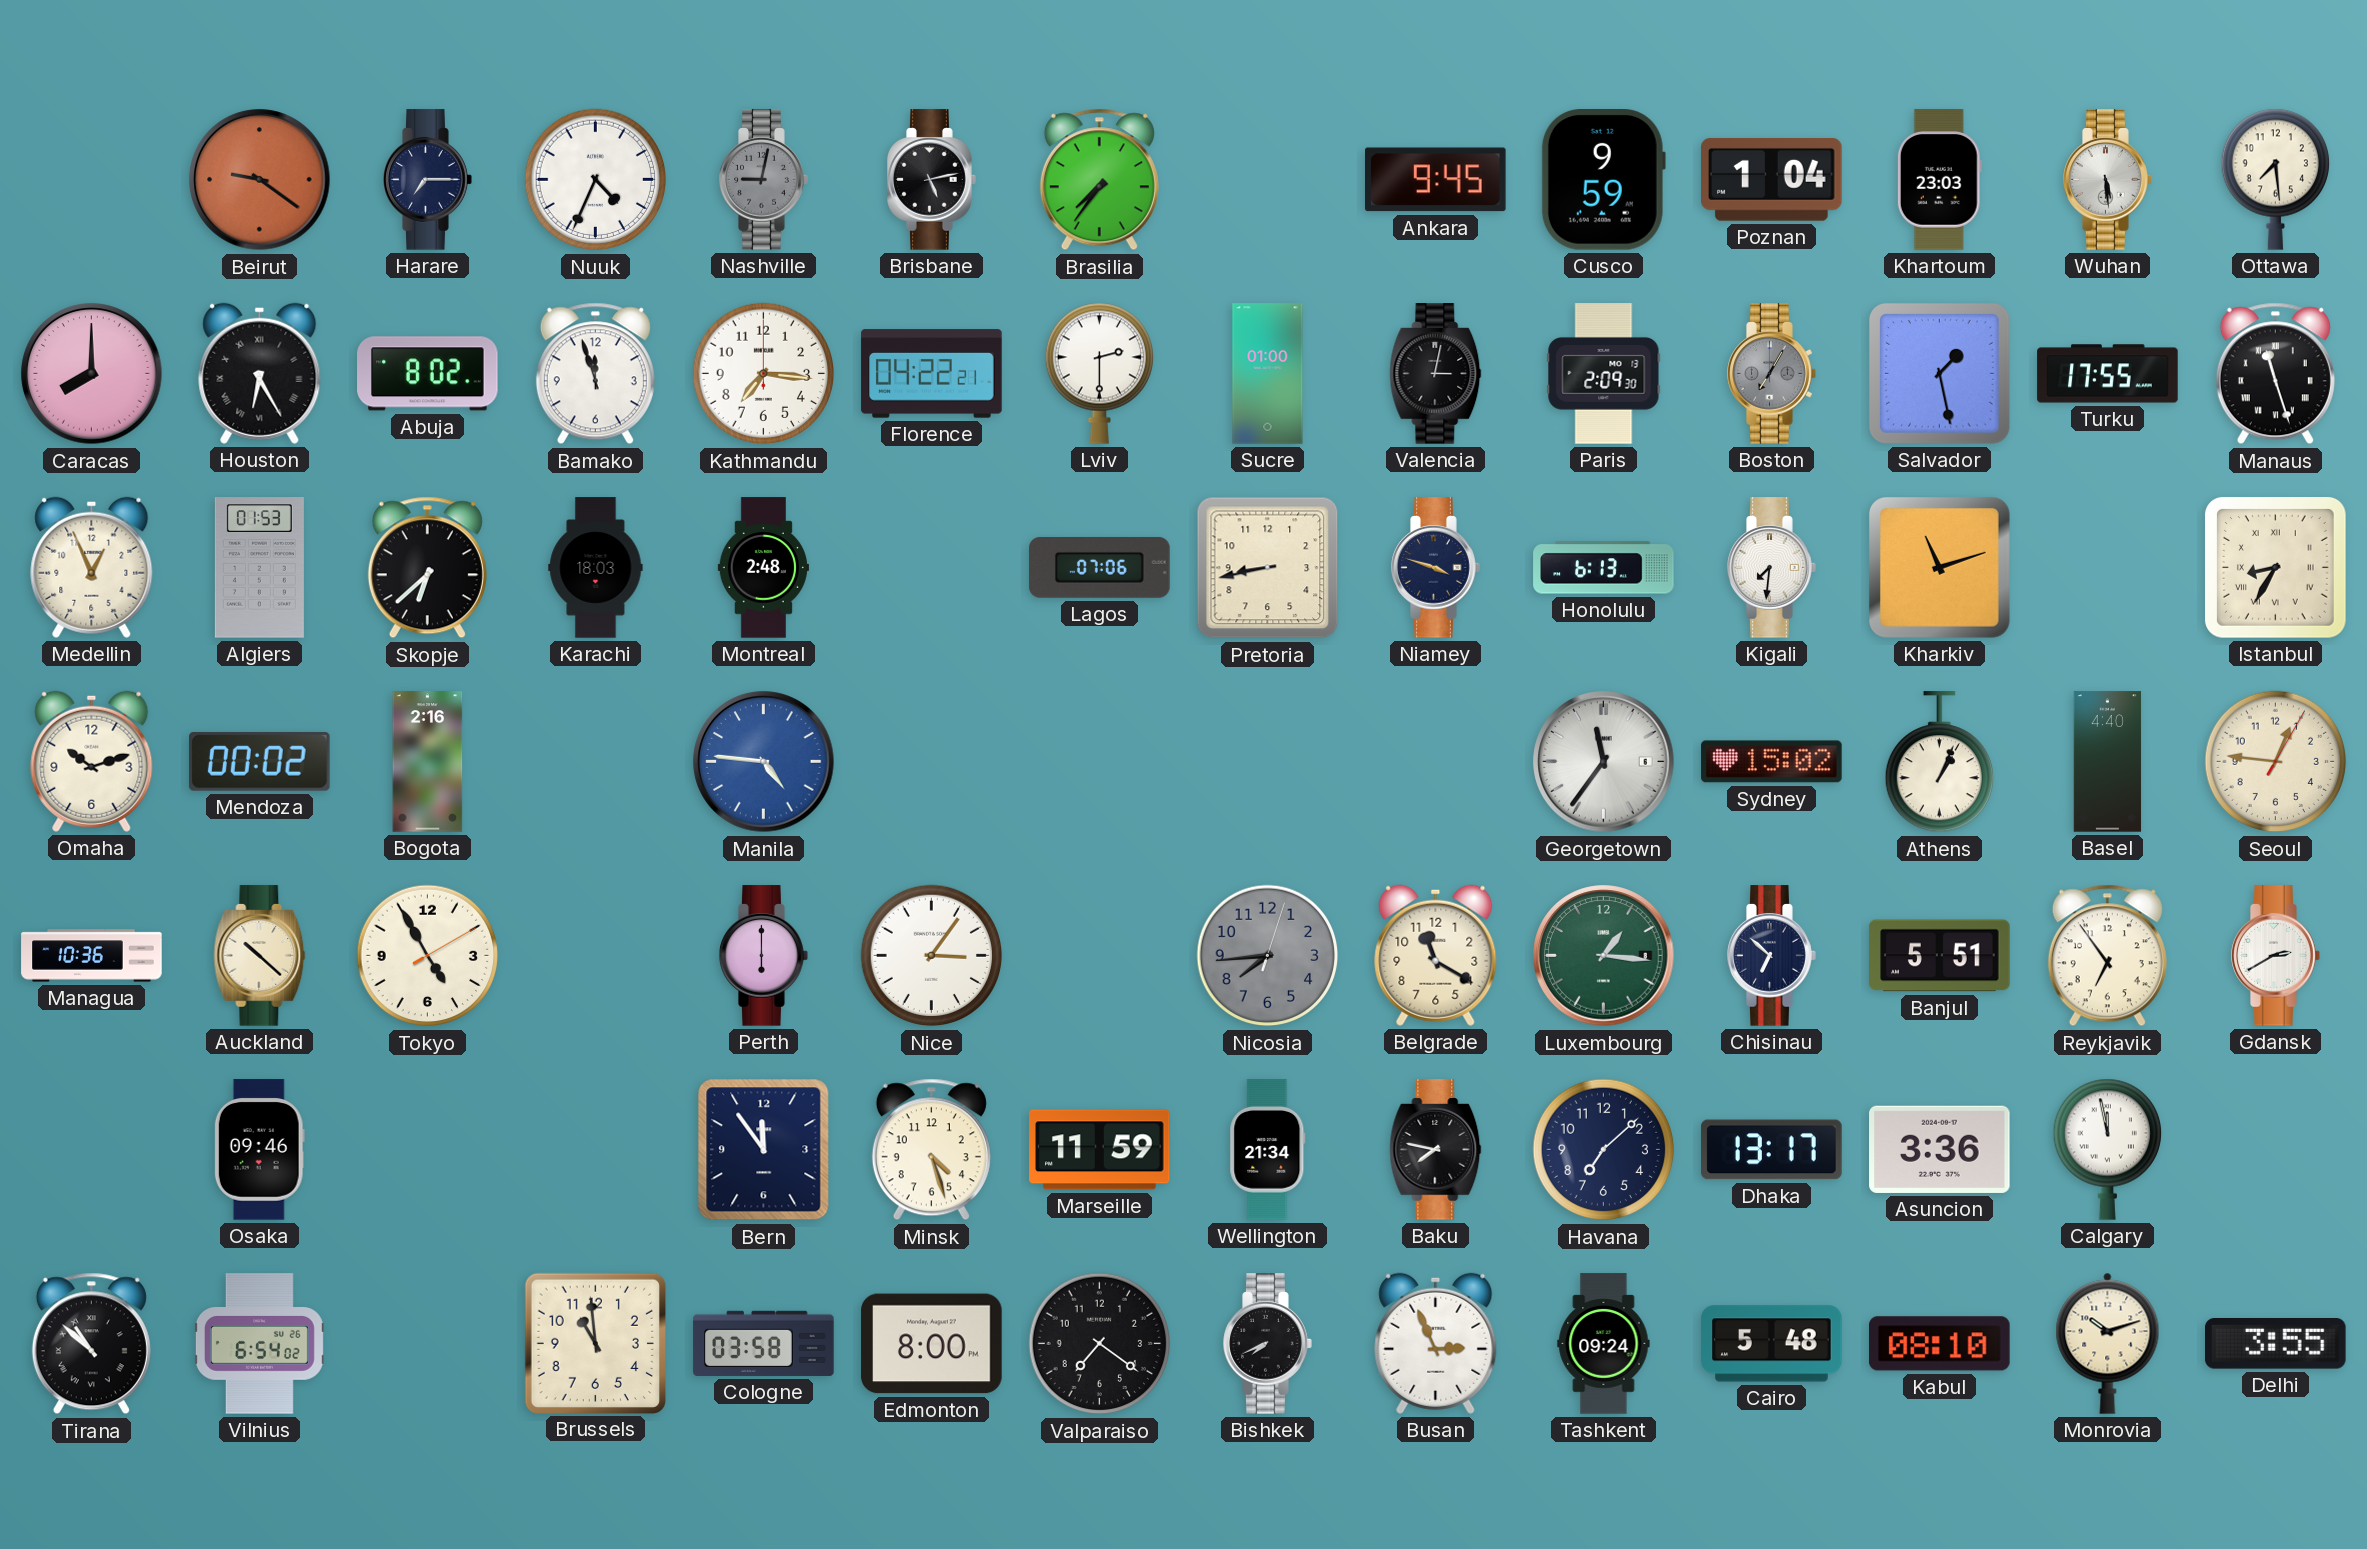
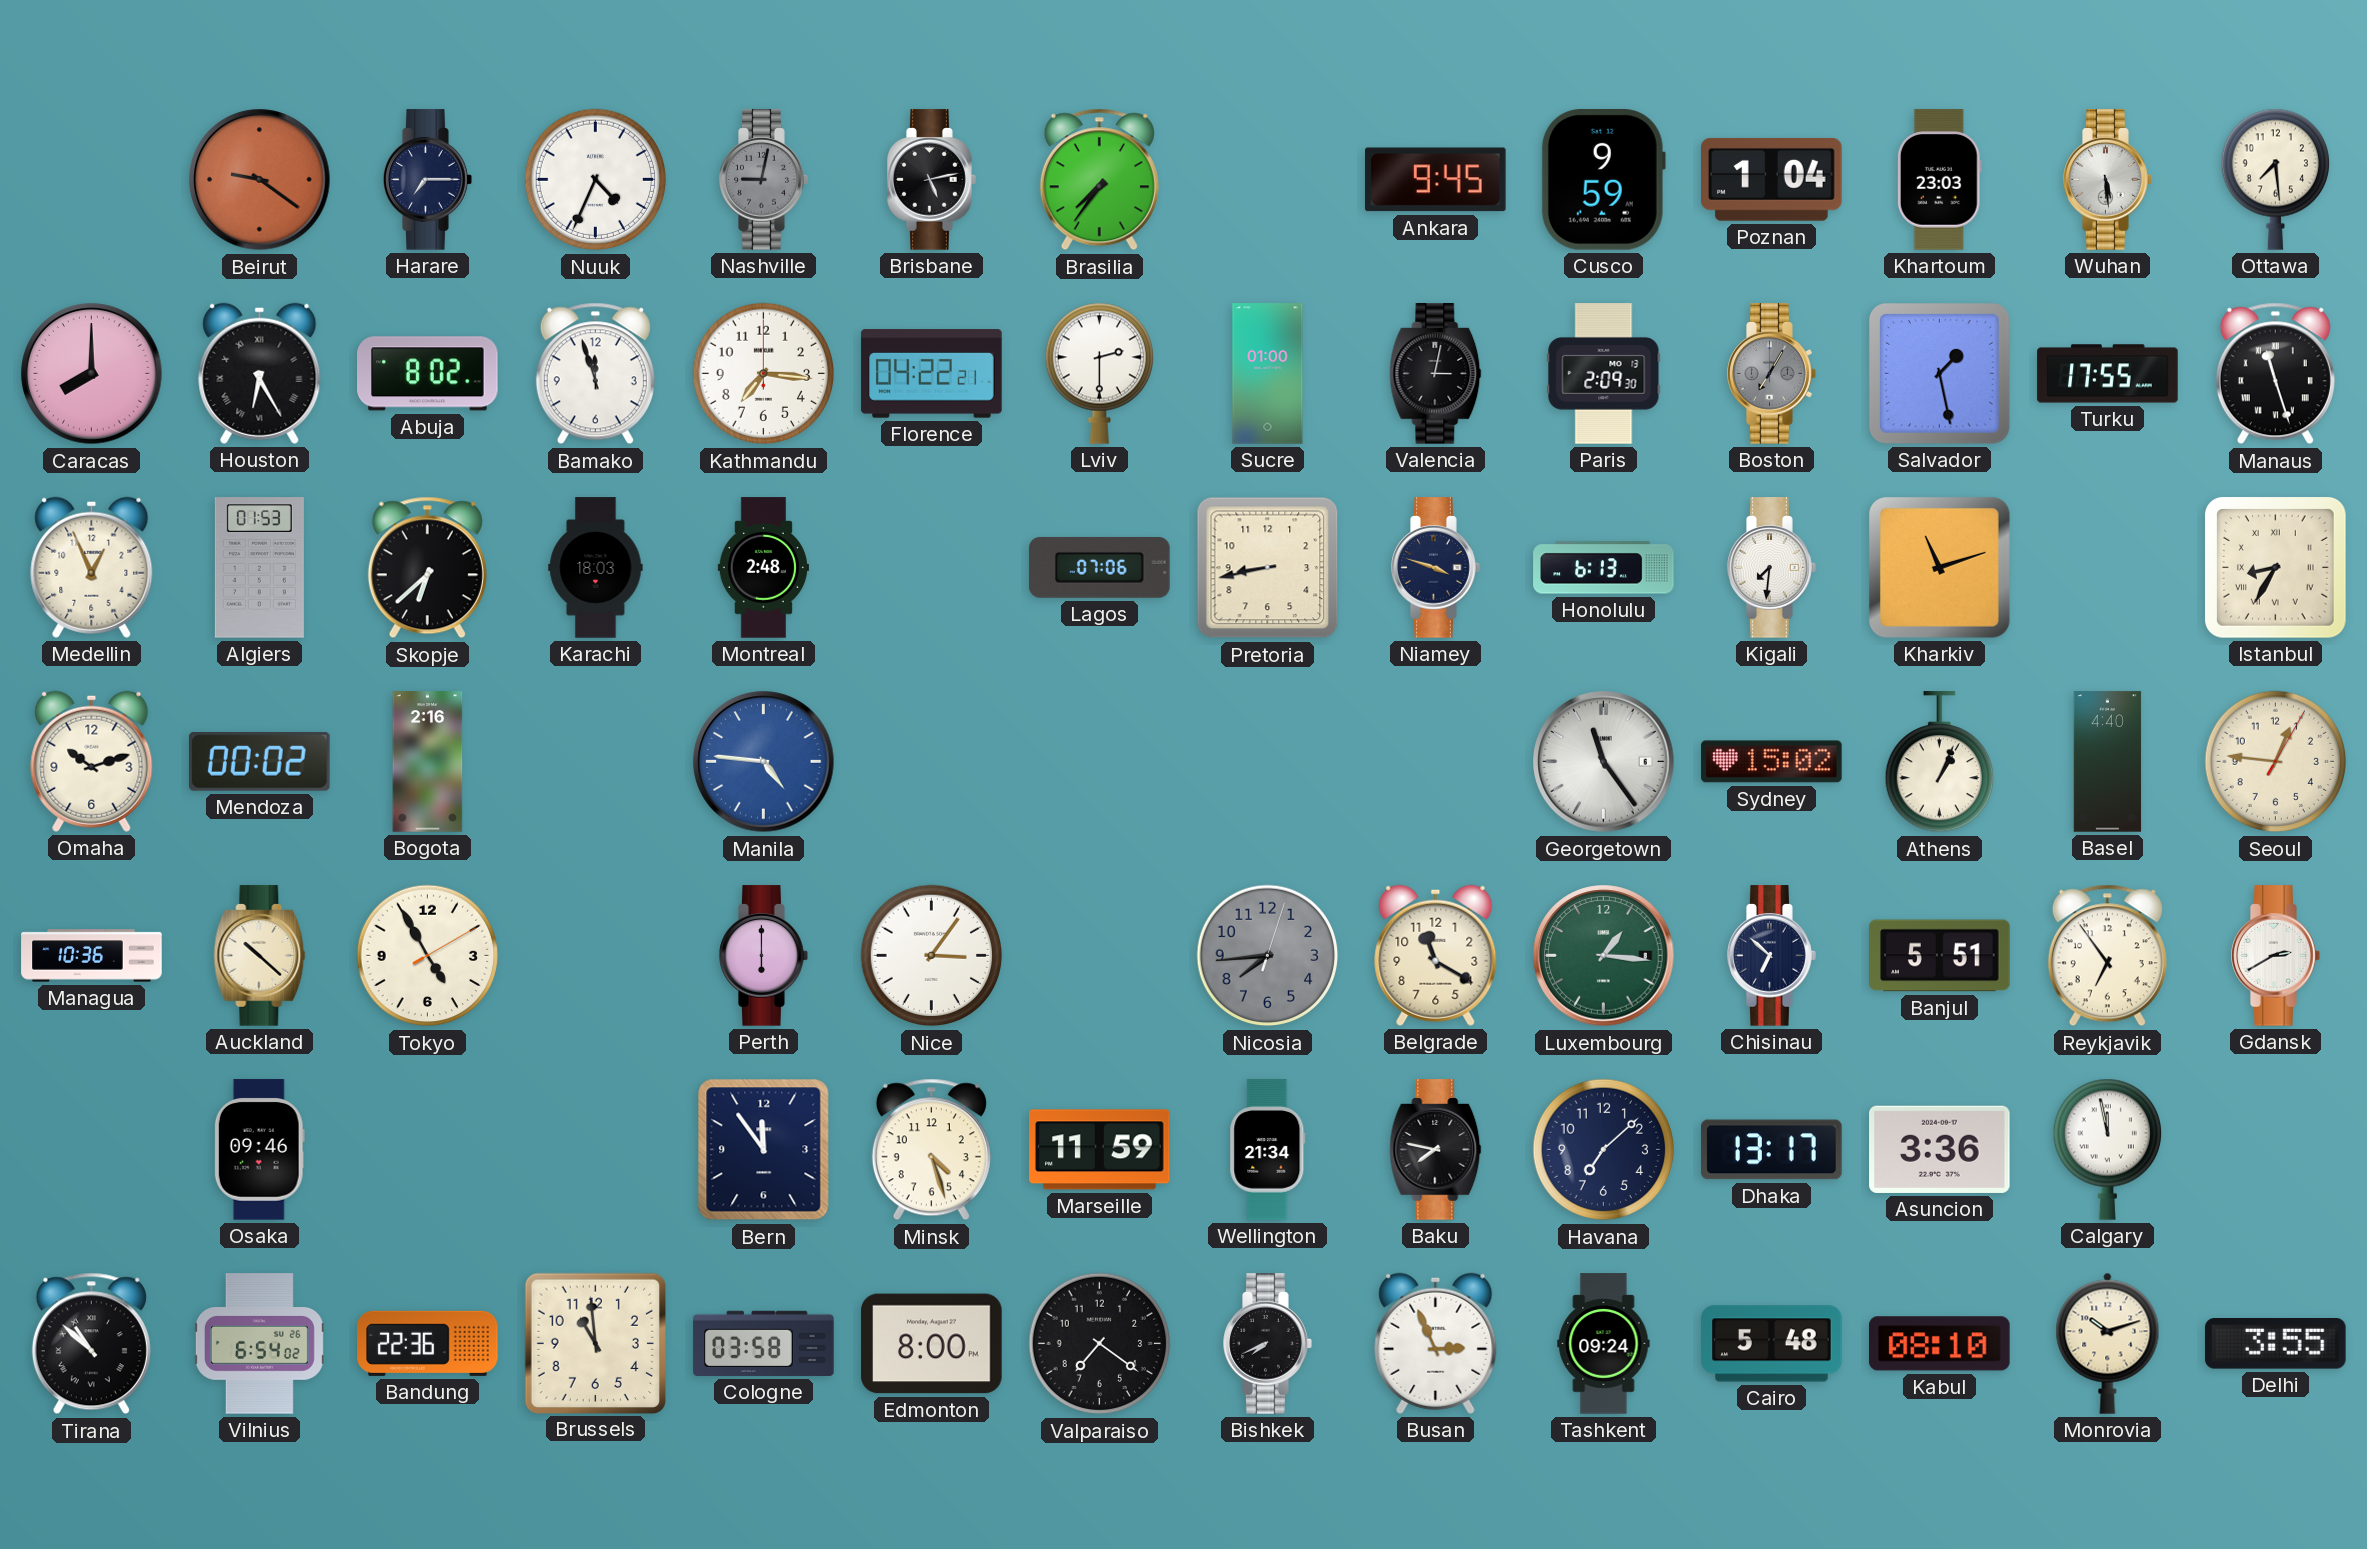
Georgetown: 11:36 -> 11:24
Bandung: none -> 22:36
